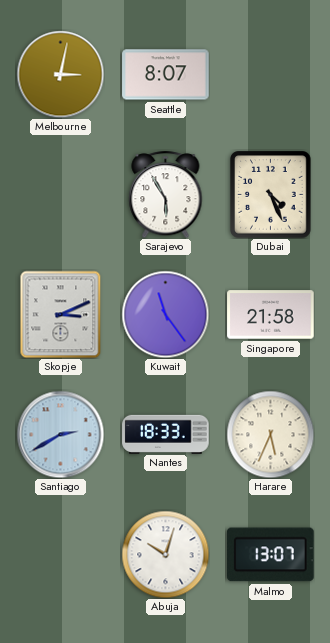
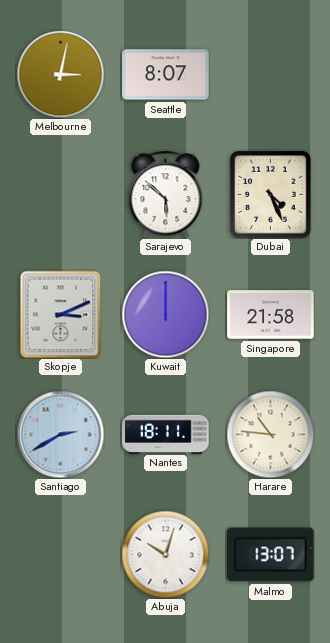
Sarajevo: 5:55 -> 5:52
Kuwait: 11:24 -> 12:00
Nantes: 18:33 -> 18:11
Harare: 5:34 -> 10:46
